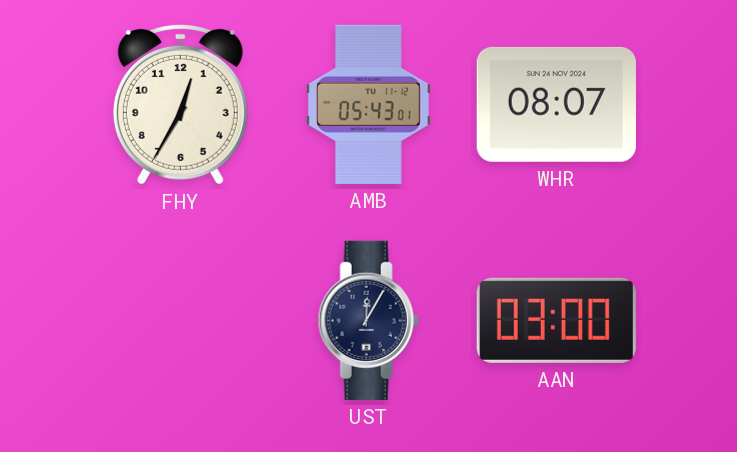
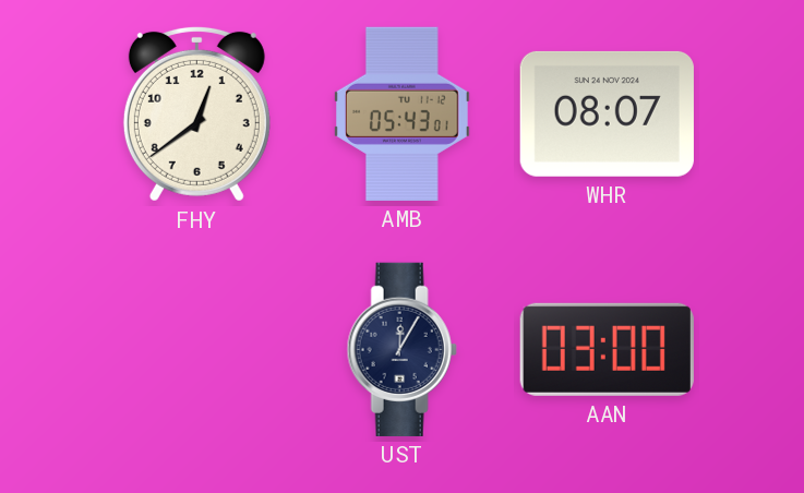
FHY: 12:35 -> 12:39
